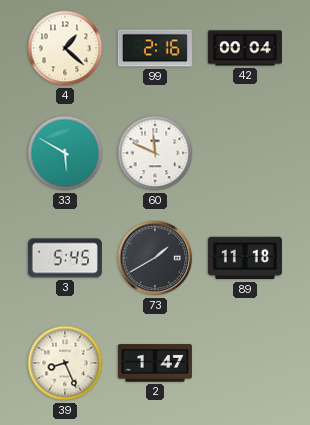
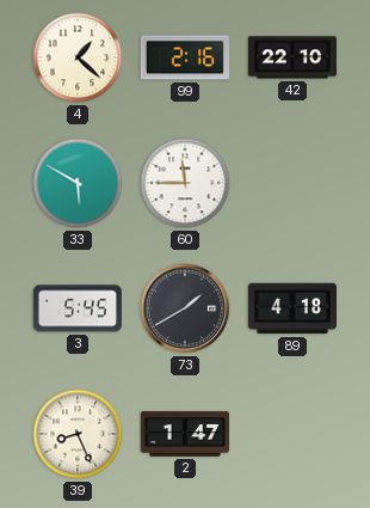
42: 00:04 -> 22:10
60: 11:49 -> 11:45
89: 11:18 -> 4:18
